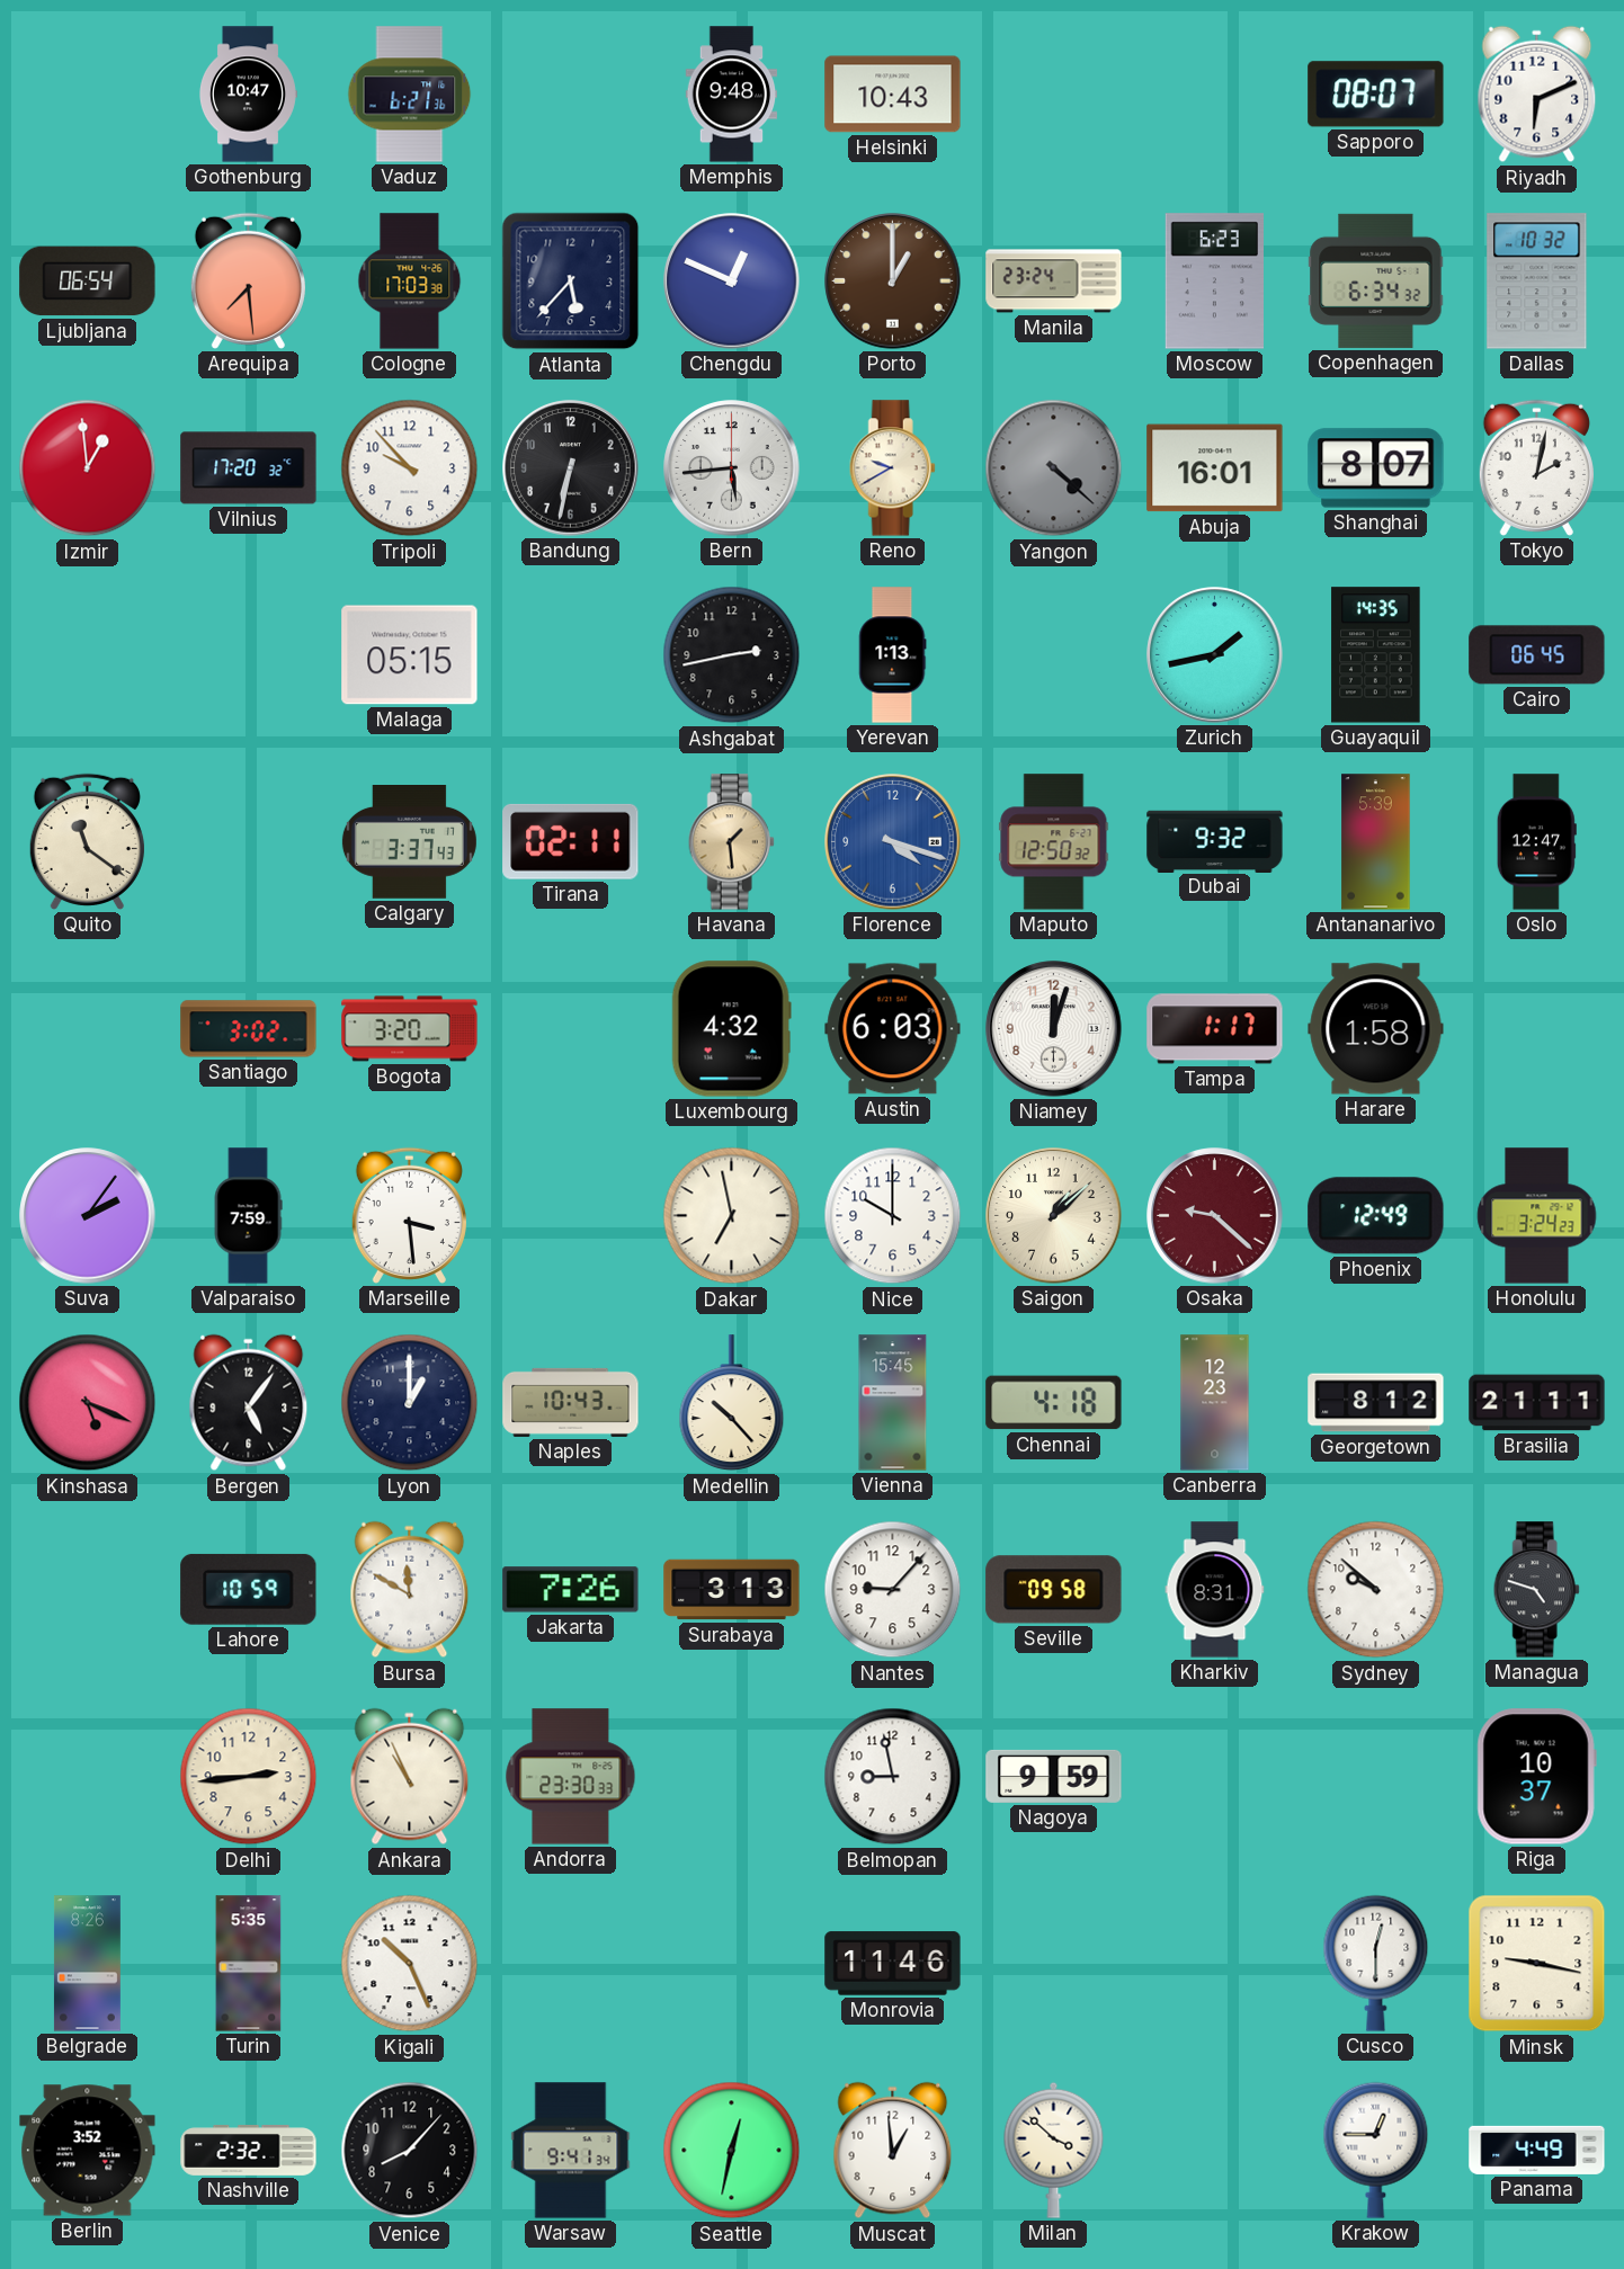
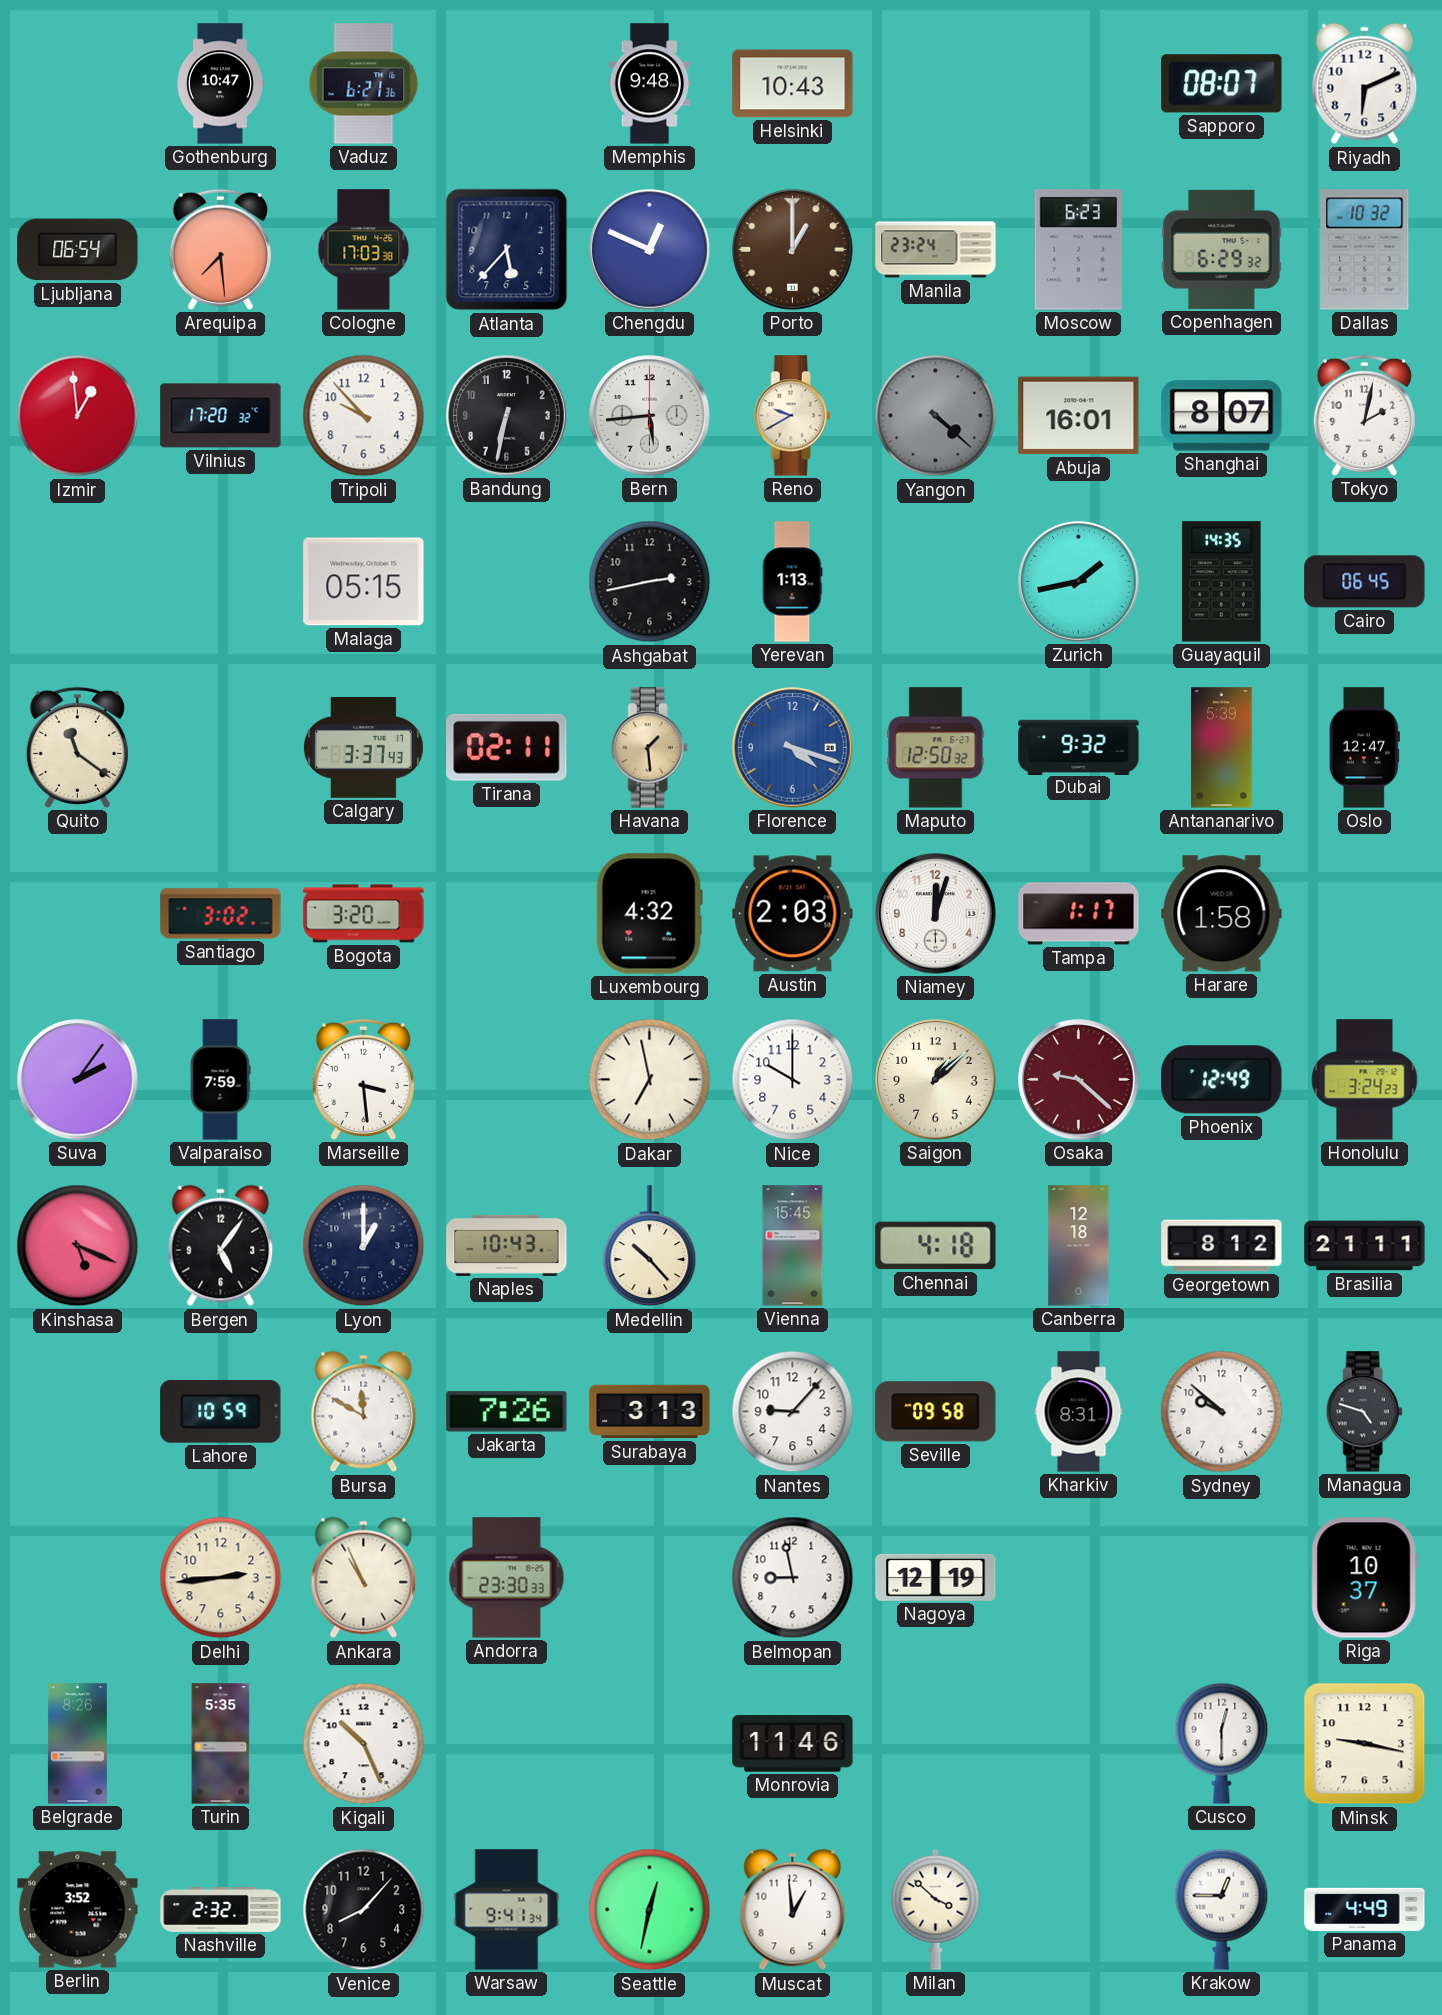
Copenhagen: 6:34 -> 6:29
Austin: 6:03 -> 2:03
Canberra: 12:23 -> 12:18
Nagoya: 9:59 -> 12:19
